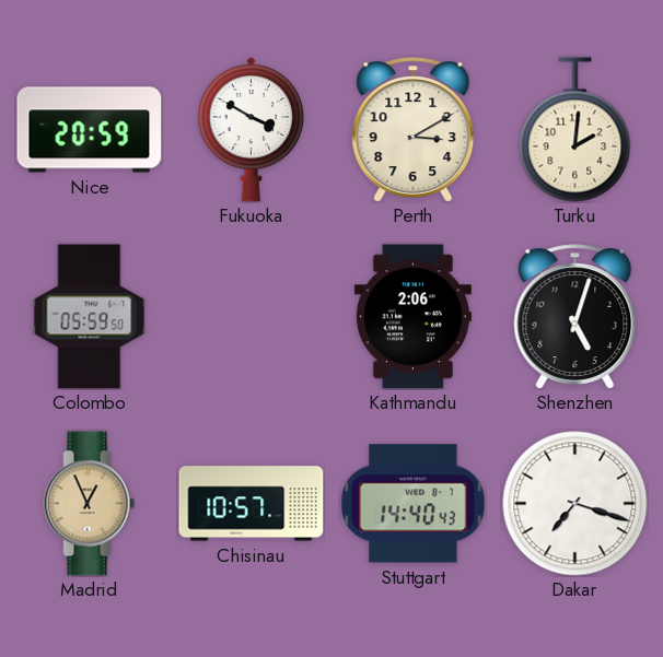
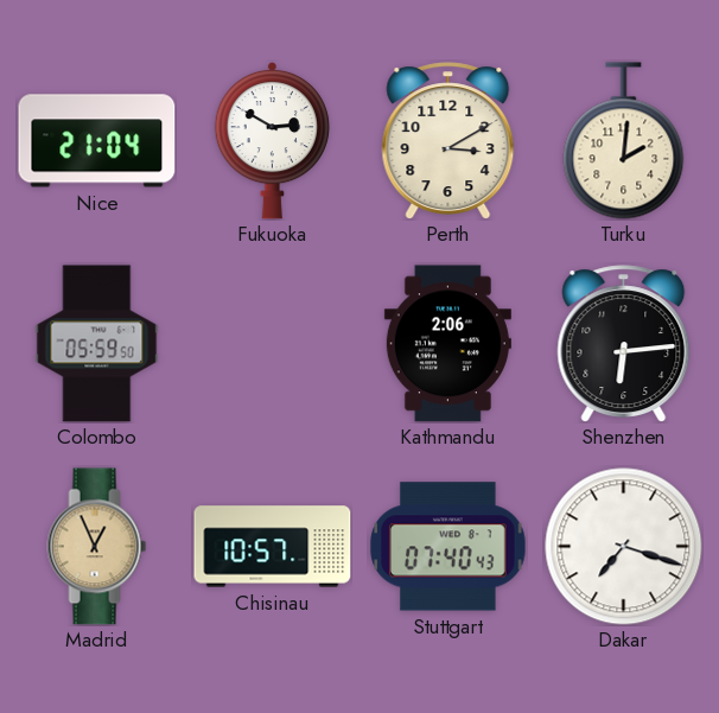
Nice: 20:59 -> 21:04
Fukuoka: 3:50 -> 2:50
Shenzhen: 5:03 -> 6:14
Stuttgart: 14:40 -> 07:40
